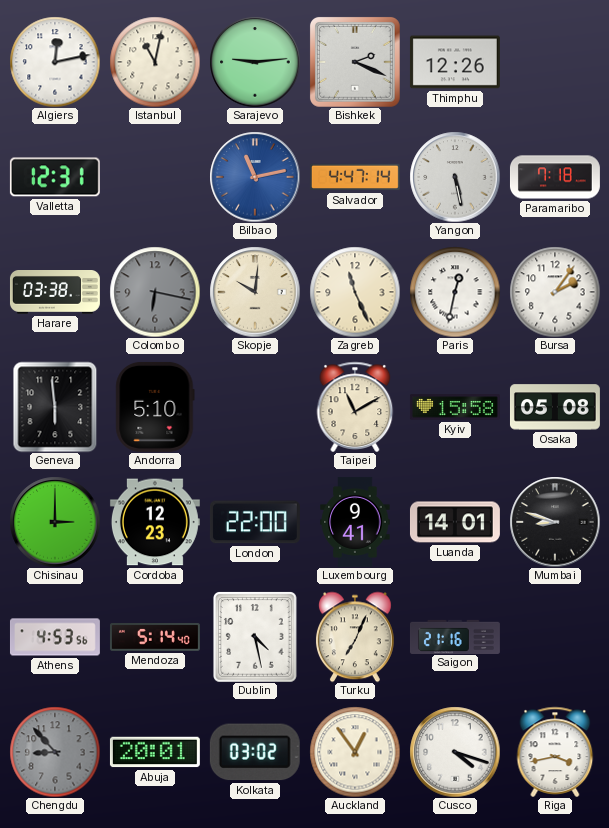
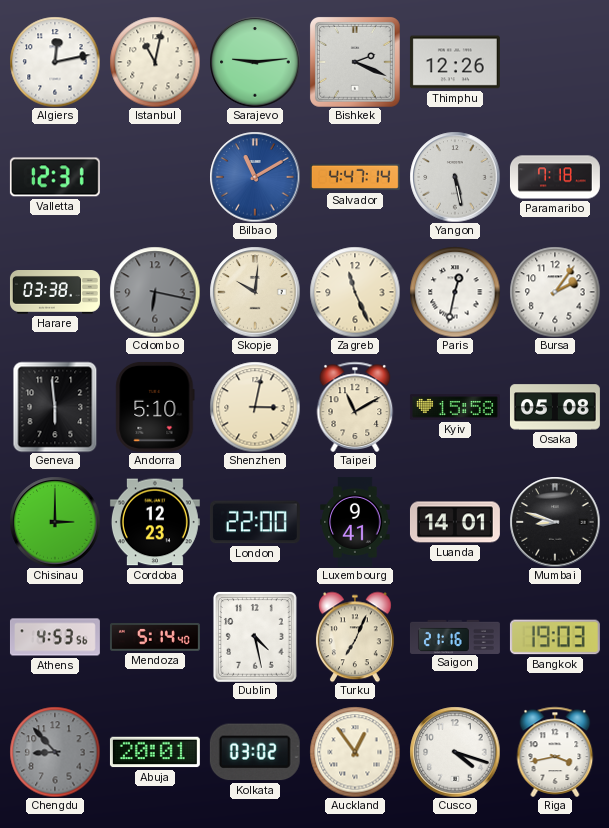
Bilbao: 11:13 -> 11:10
Shenzhen: none -> 3:02
Bangkok: none -> 19:03
